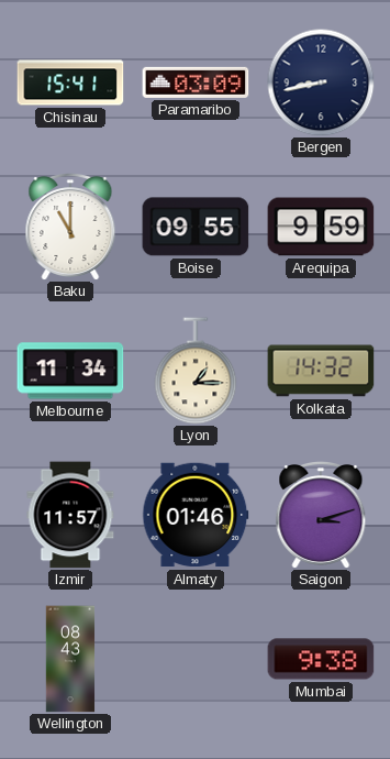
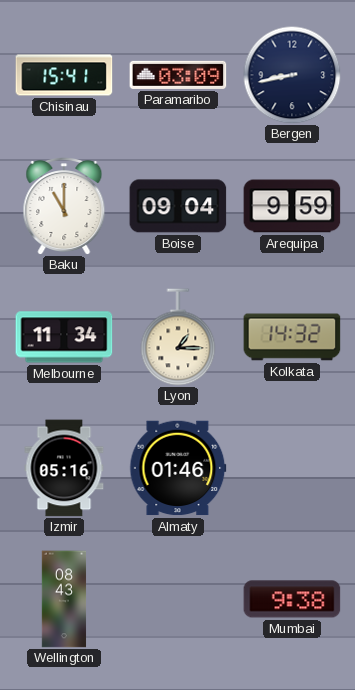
Boise: 09:55 -> 09:04
Izmir: 11:57 -> 05:16
Saigon: 3:12 -> none
